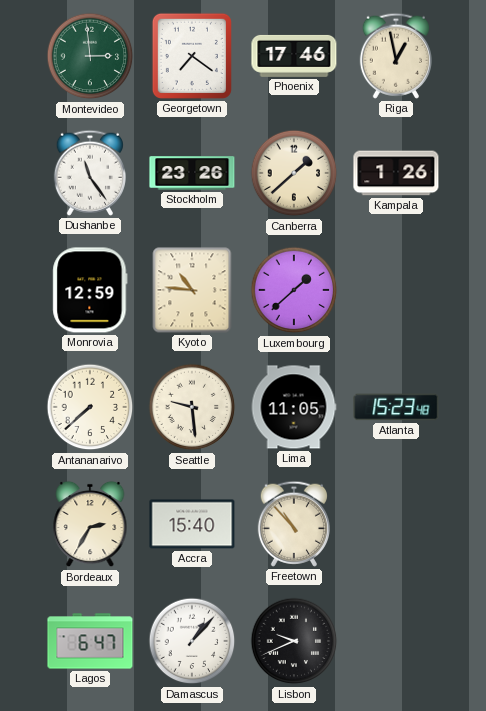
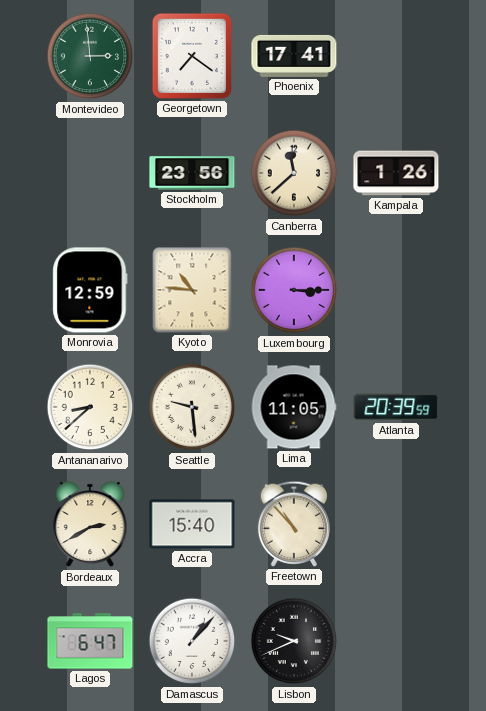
Phoenix: 17:46 -> 17:41
Riga: 12:58 -> none
Dushanbe: 11:24 -> none
Stockholm: 23:26 -> 23:56
Canberra: 1:38 -> 11:38
Luxembourg: 1:38 -> 3:15
Antananarivo: 7:38 -> 8:38
Atlanta: 15:23 -> 20:39
Bordeaux: 2:35 -> 2:40
